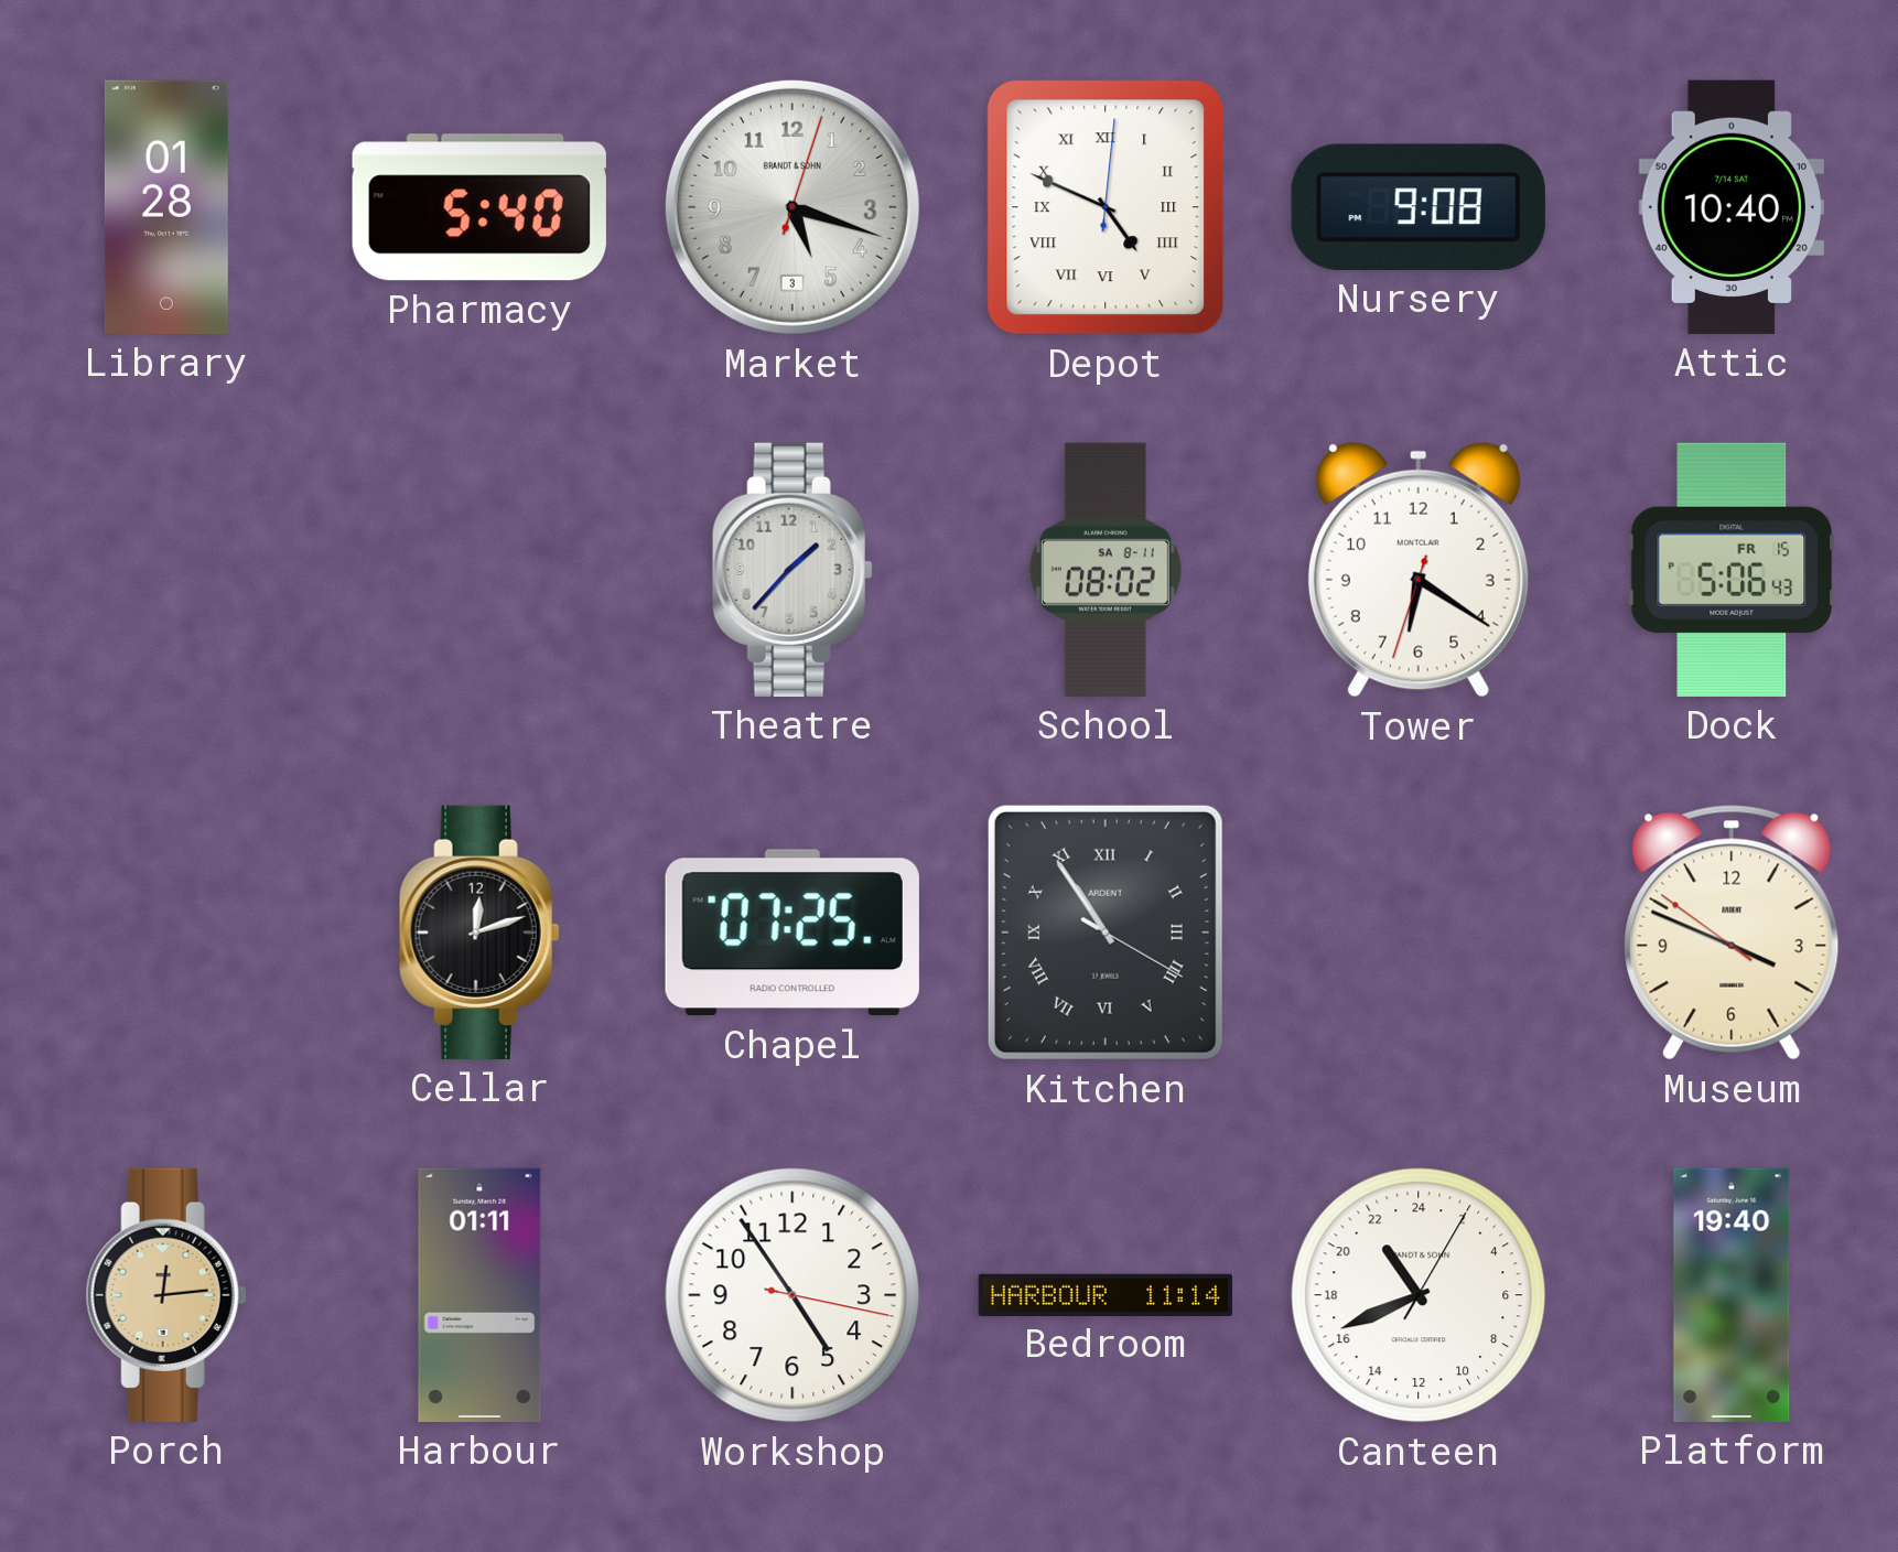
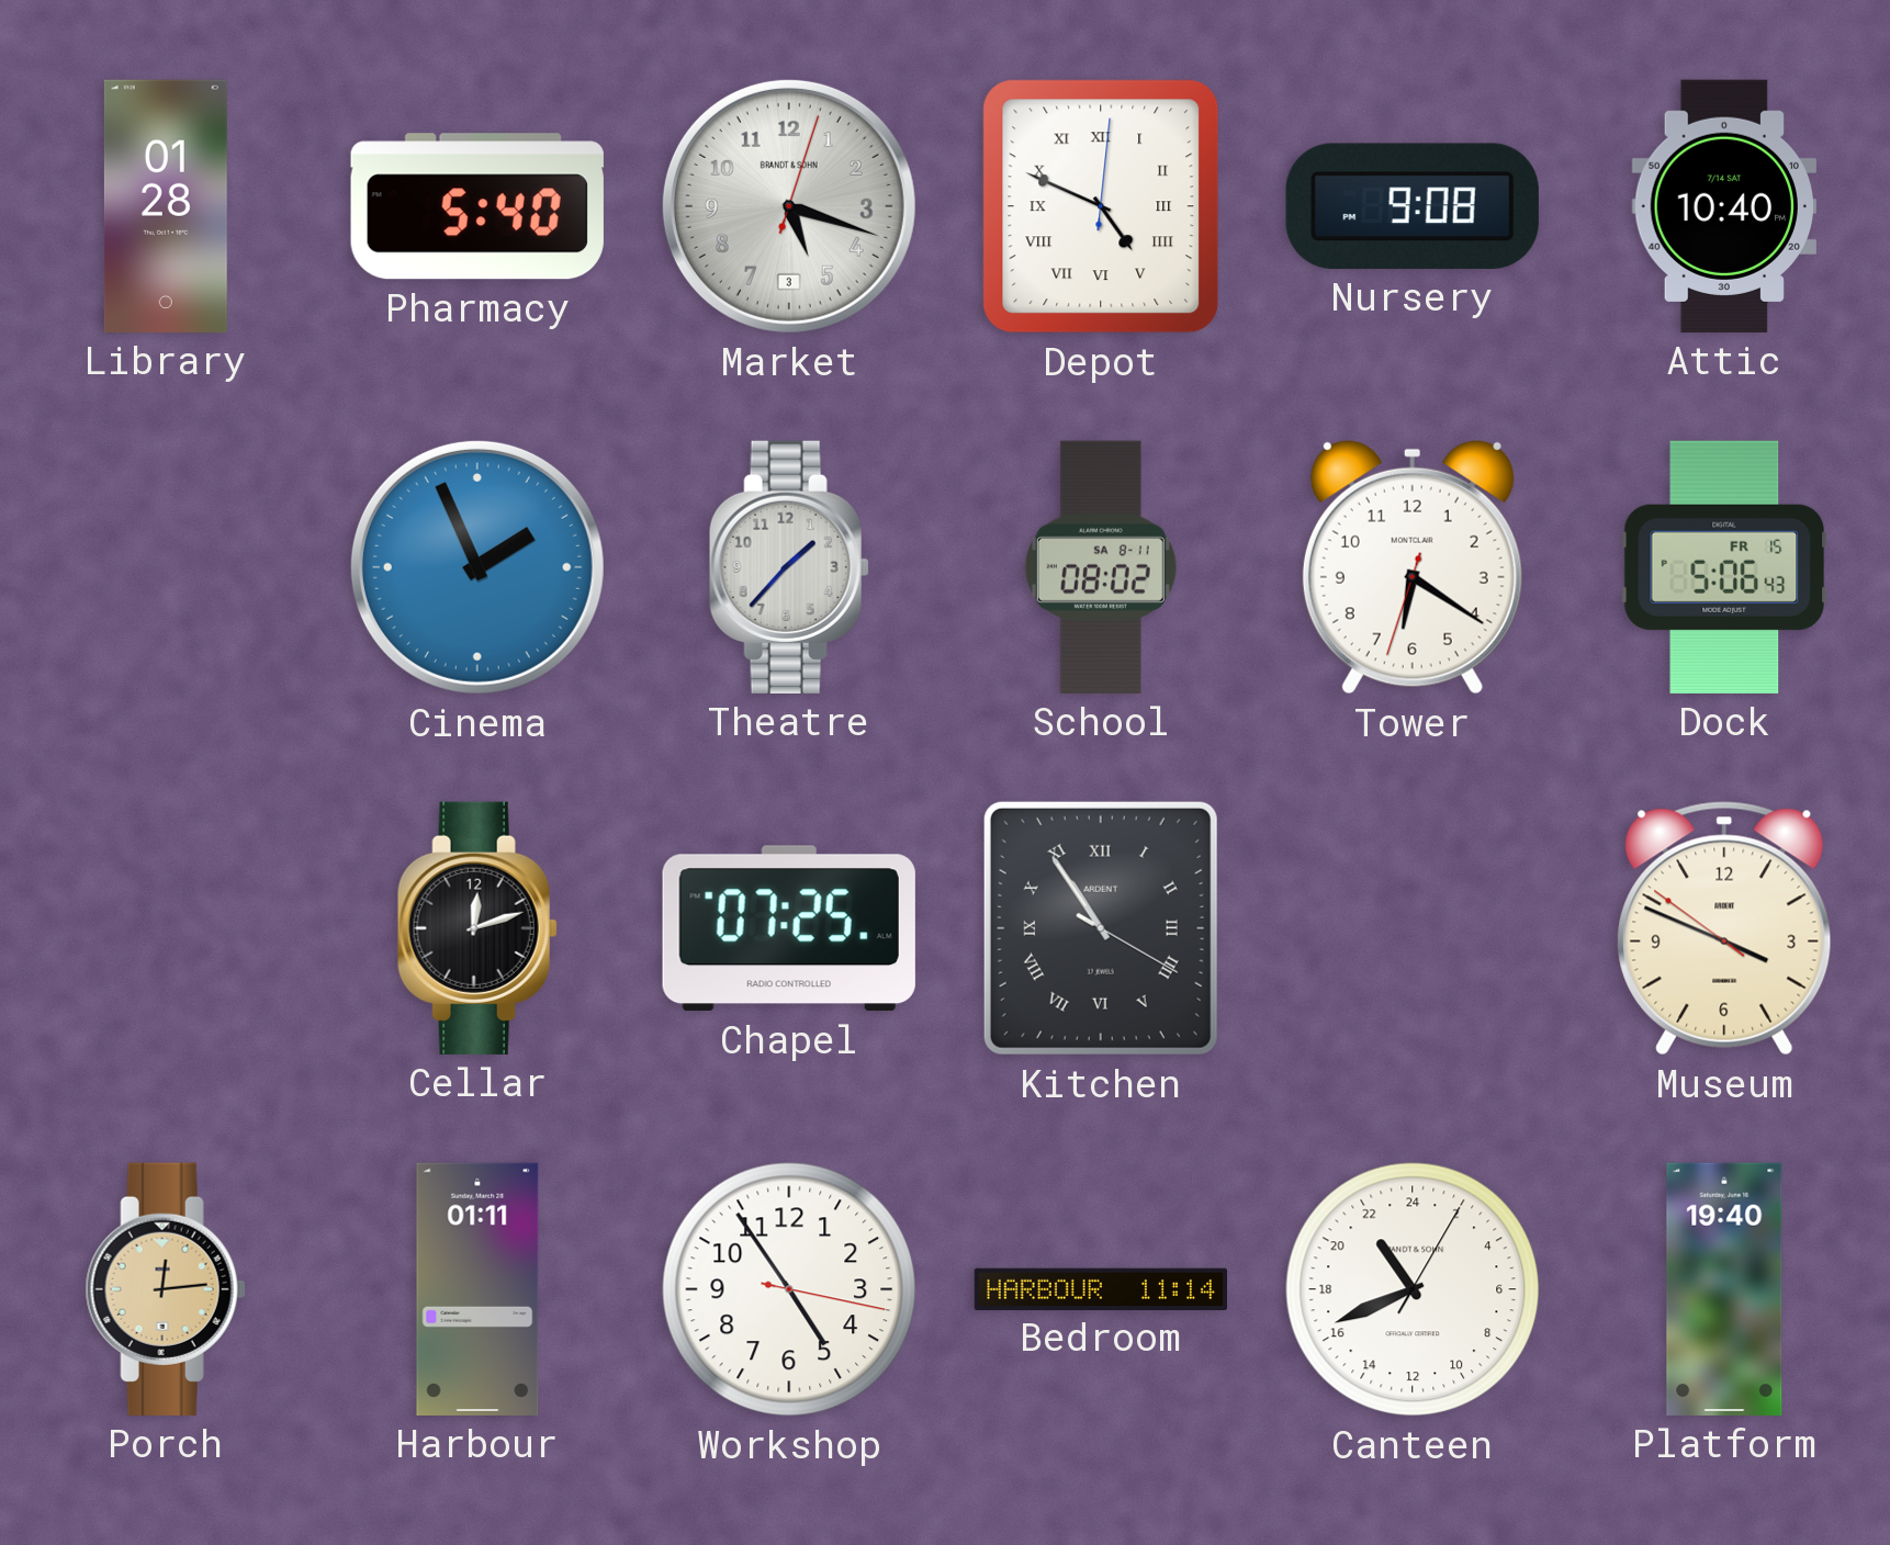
Cinema: none -> 1:56
